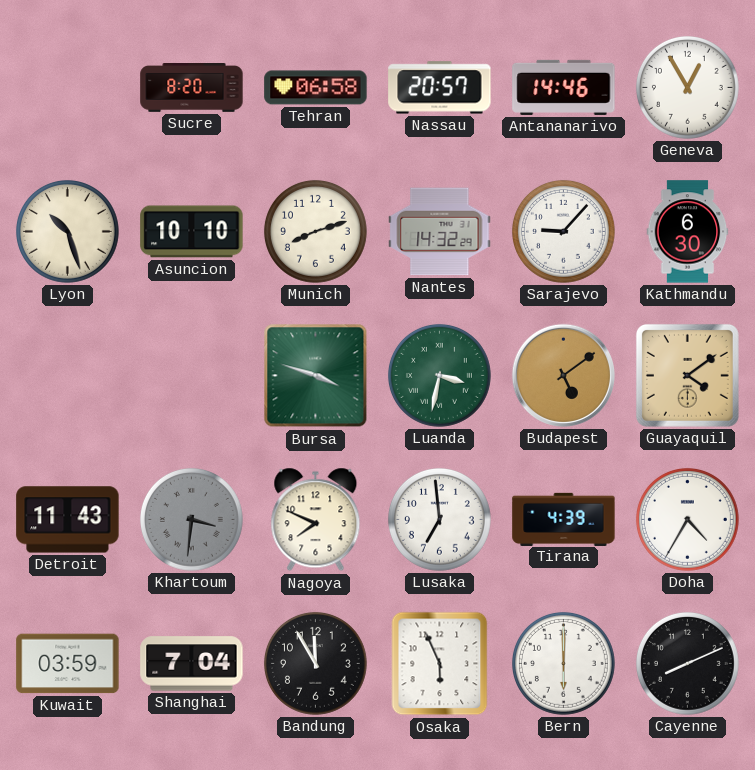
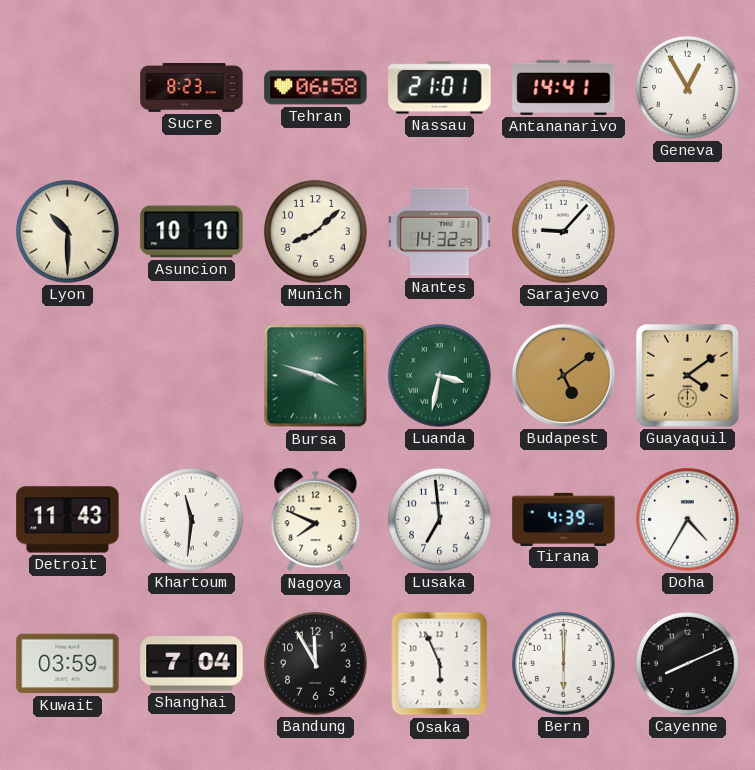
Sucre: 8:20 -> 8:23
Nassau: 20:57 -> 21:01
Antananarivo: 14:46 -> 14:41
Lyon: 10:27 -> 10:30
Munich: 8:12 -> 8:08
Kathmandu: 6:30 -> none
Khartoum: 3:31 -> 11:31
Khartoum dial: grey -> white
